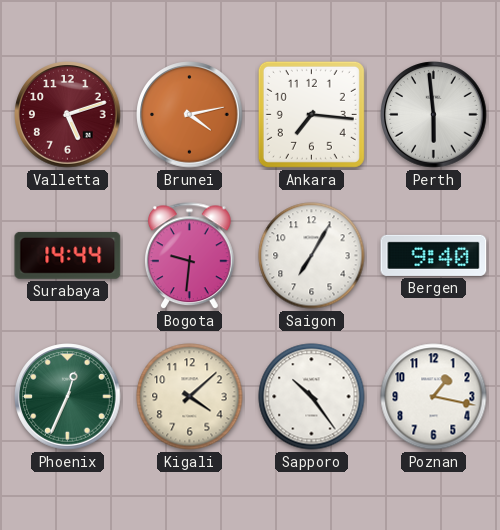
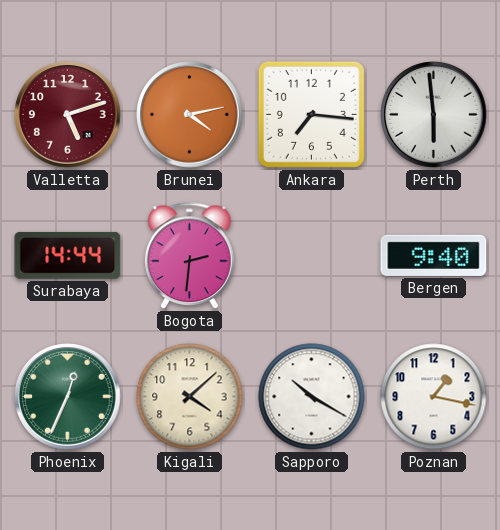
Bogota: 9:31 -> 2:31
Saigon: 7:05 -> none
Sapporo: 10:24 -> 10:20
